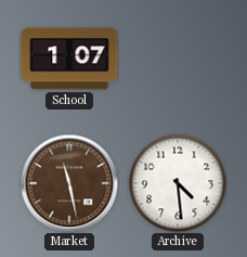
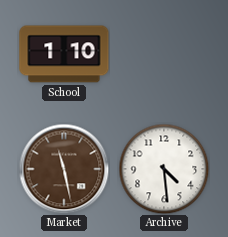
School: 1:07 -> 1:10
